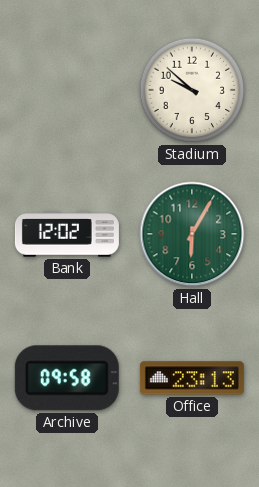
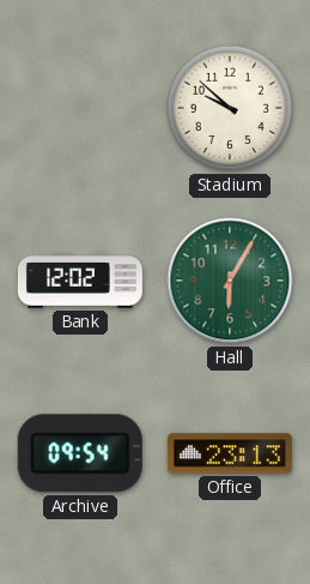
Archive: 09:58 -> 09:54
